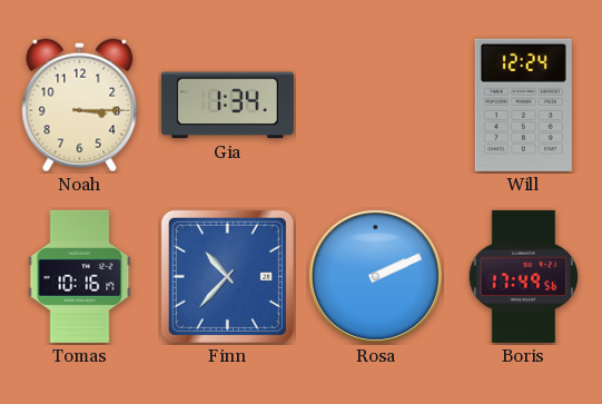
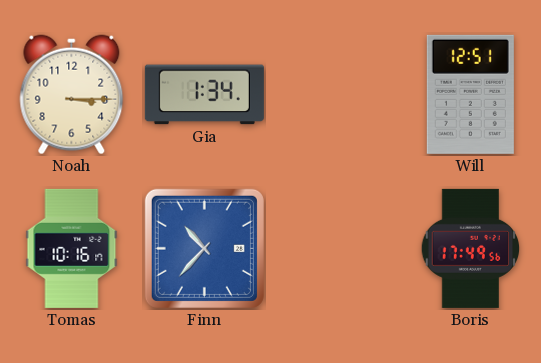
Will: 12:24 -> 12:51
Rosa: 2:11 -> none
